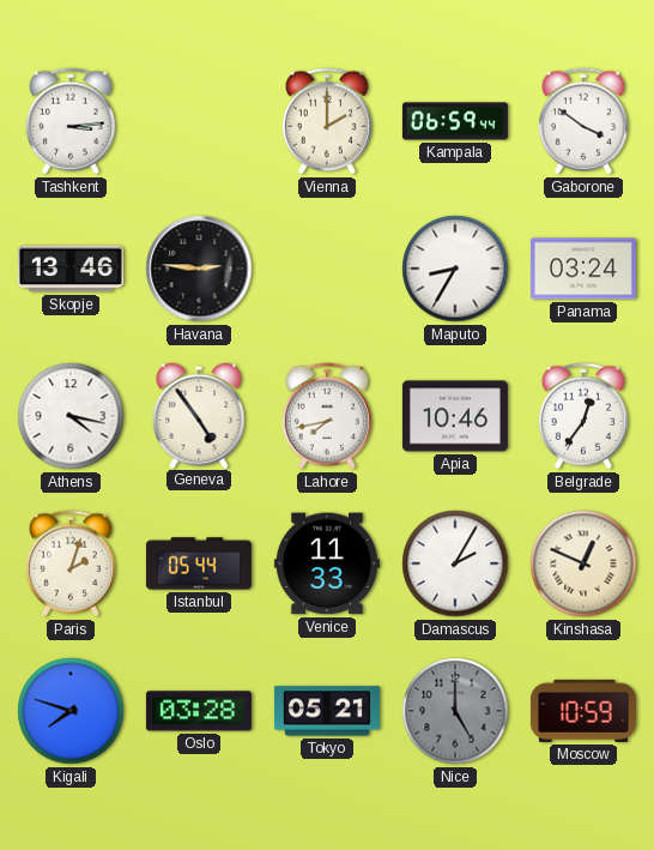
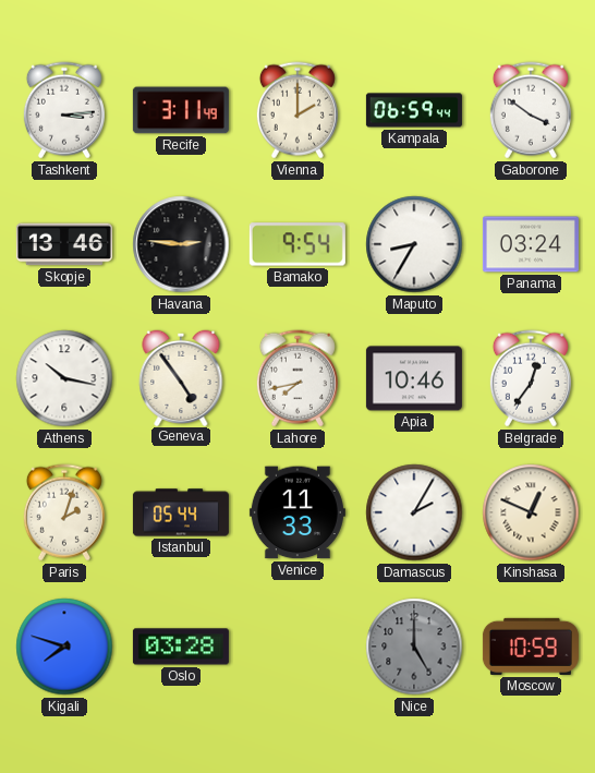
Recife: none -> 3:11
Bamako: none -> 9:54
Athens: 4:17 -> 10:17
Tokyo: 05:21 -> none
